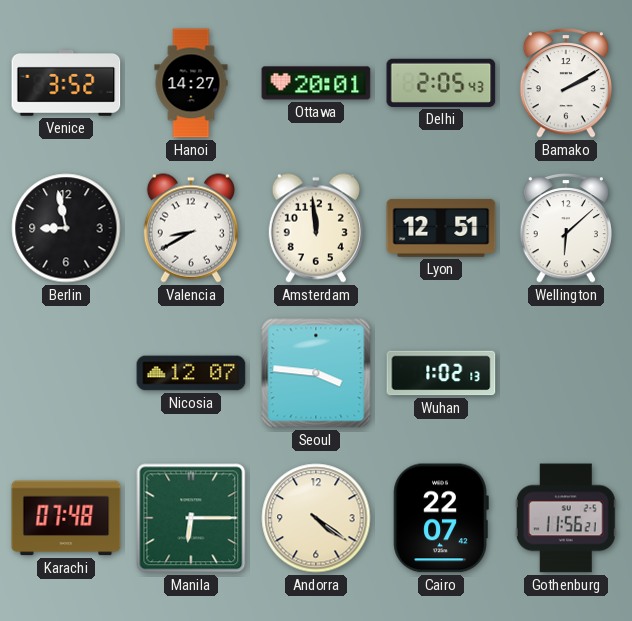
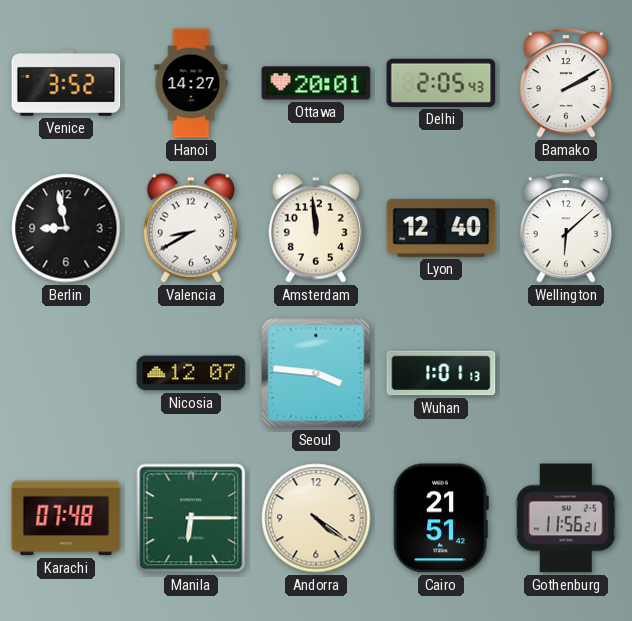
Lyon: 12:51 -> 12:40
Wuhan: 1:02 -> 1:01
Cairo: 22:07 -> 21:51
